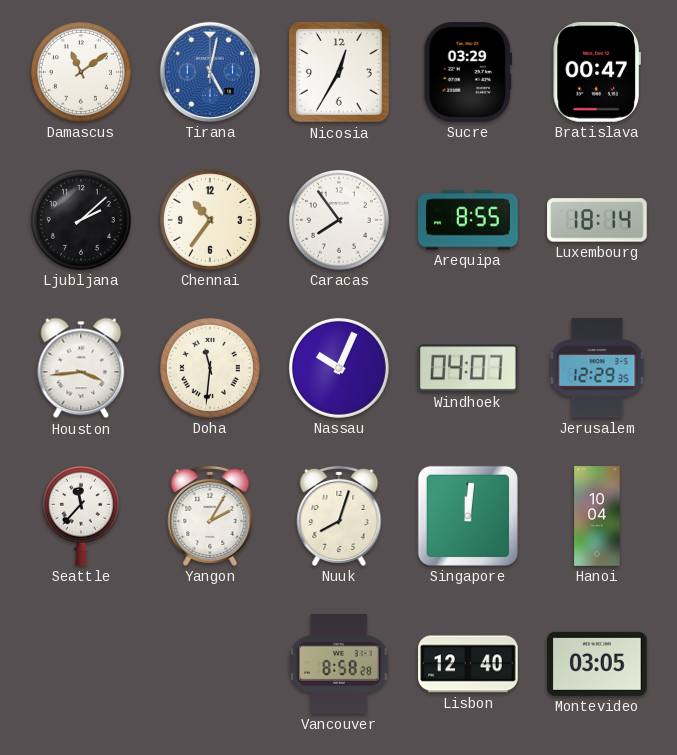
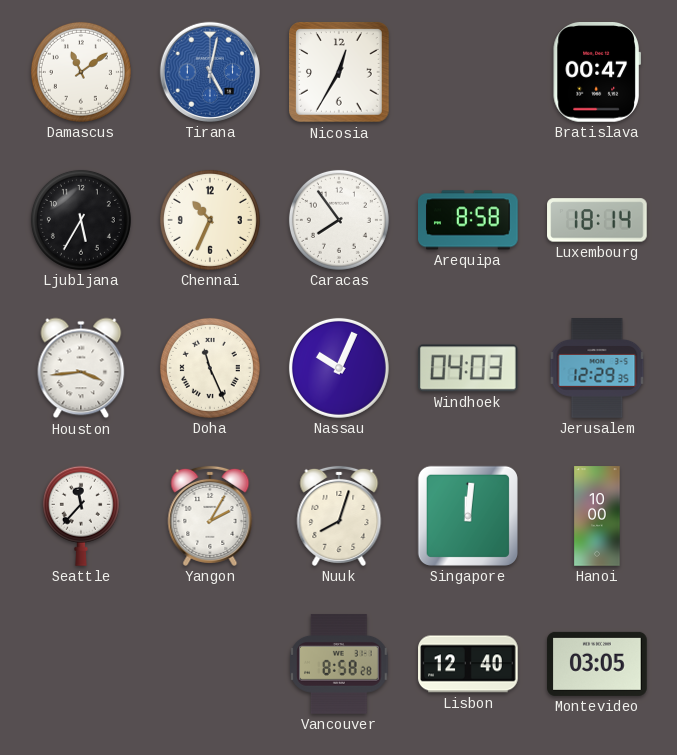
Sucre: 03:29 -> none
Ljubljana: 2:08 -> 5:35
Chennai: 10:36 -> 10:34
Arequipa: 8:55 -> 8:58
Doha: 11:31 -> 11:26
Windhoek: 04:07 -> 04:03
Hanoi: 10:04 -> 10:00
